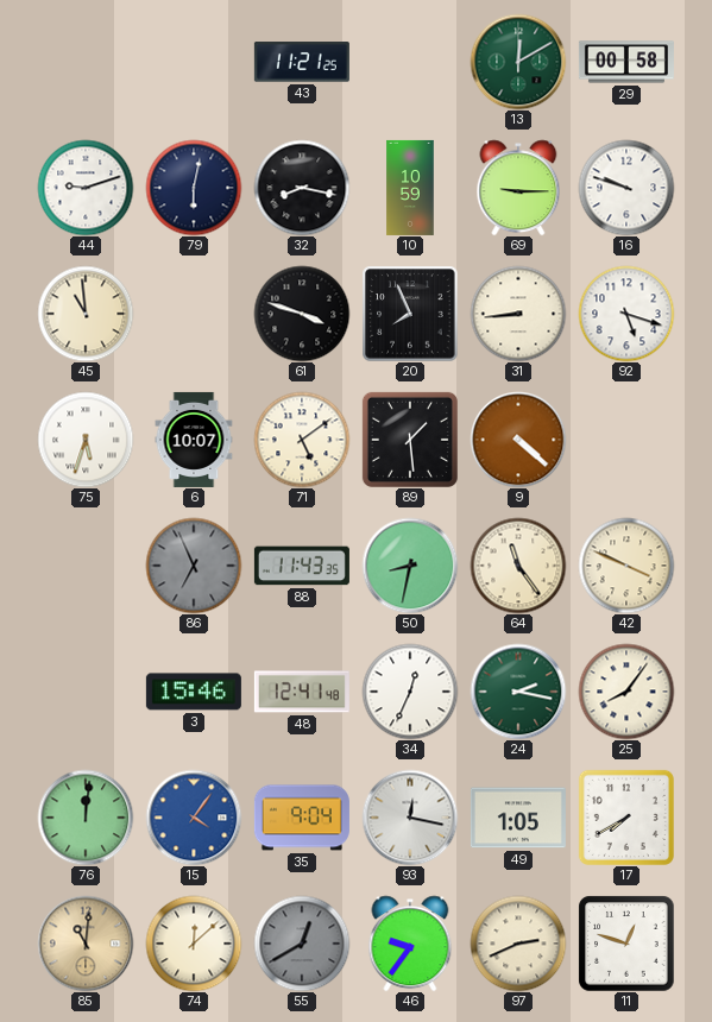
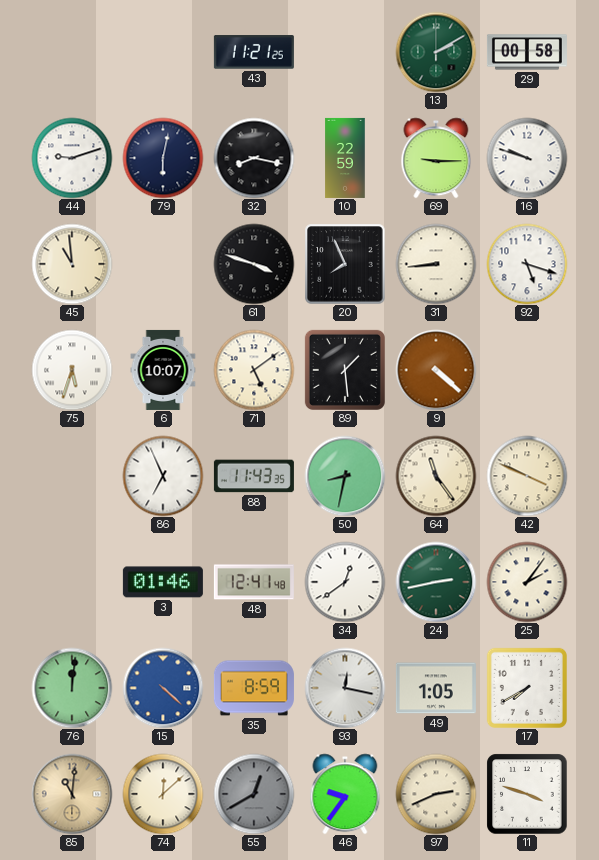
13: 12:10 -> 2:10
10: 10:59 -> 22:59
86 dial: grey -> white
3: 15:46 -> 01:46
34: 12:34 -> 12:39
24: 2:17 -> 2:43
25: 8:06 -> 2:06
15: 4:06 -> 4:22
35: 9:04 -> 8:59
11: 12:48 -> 3:48
